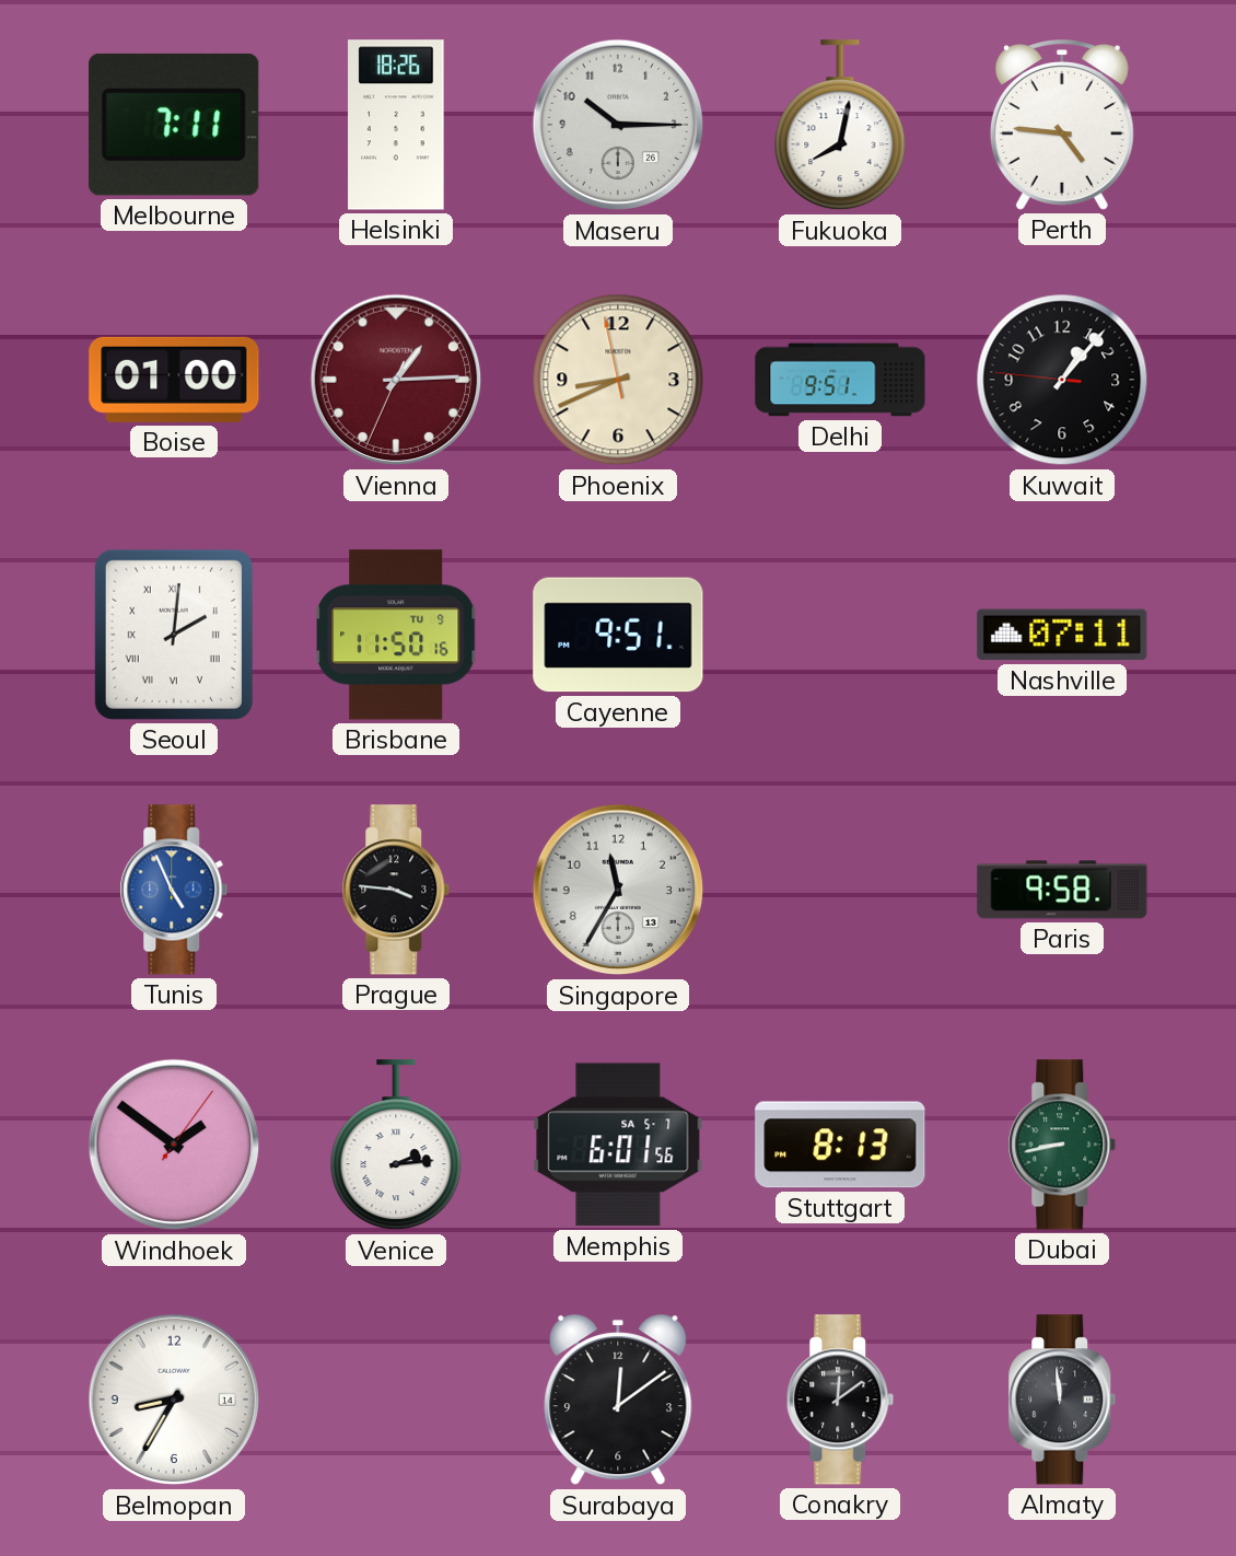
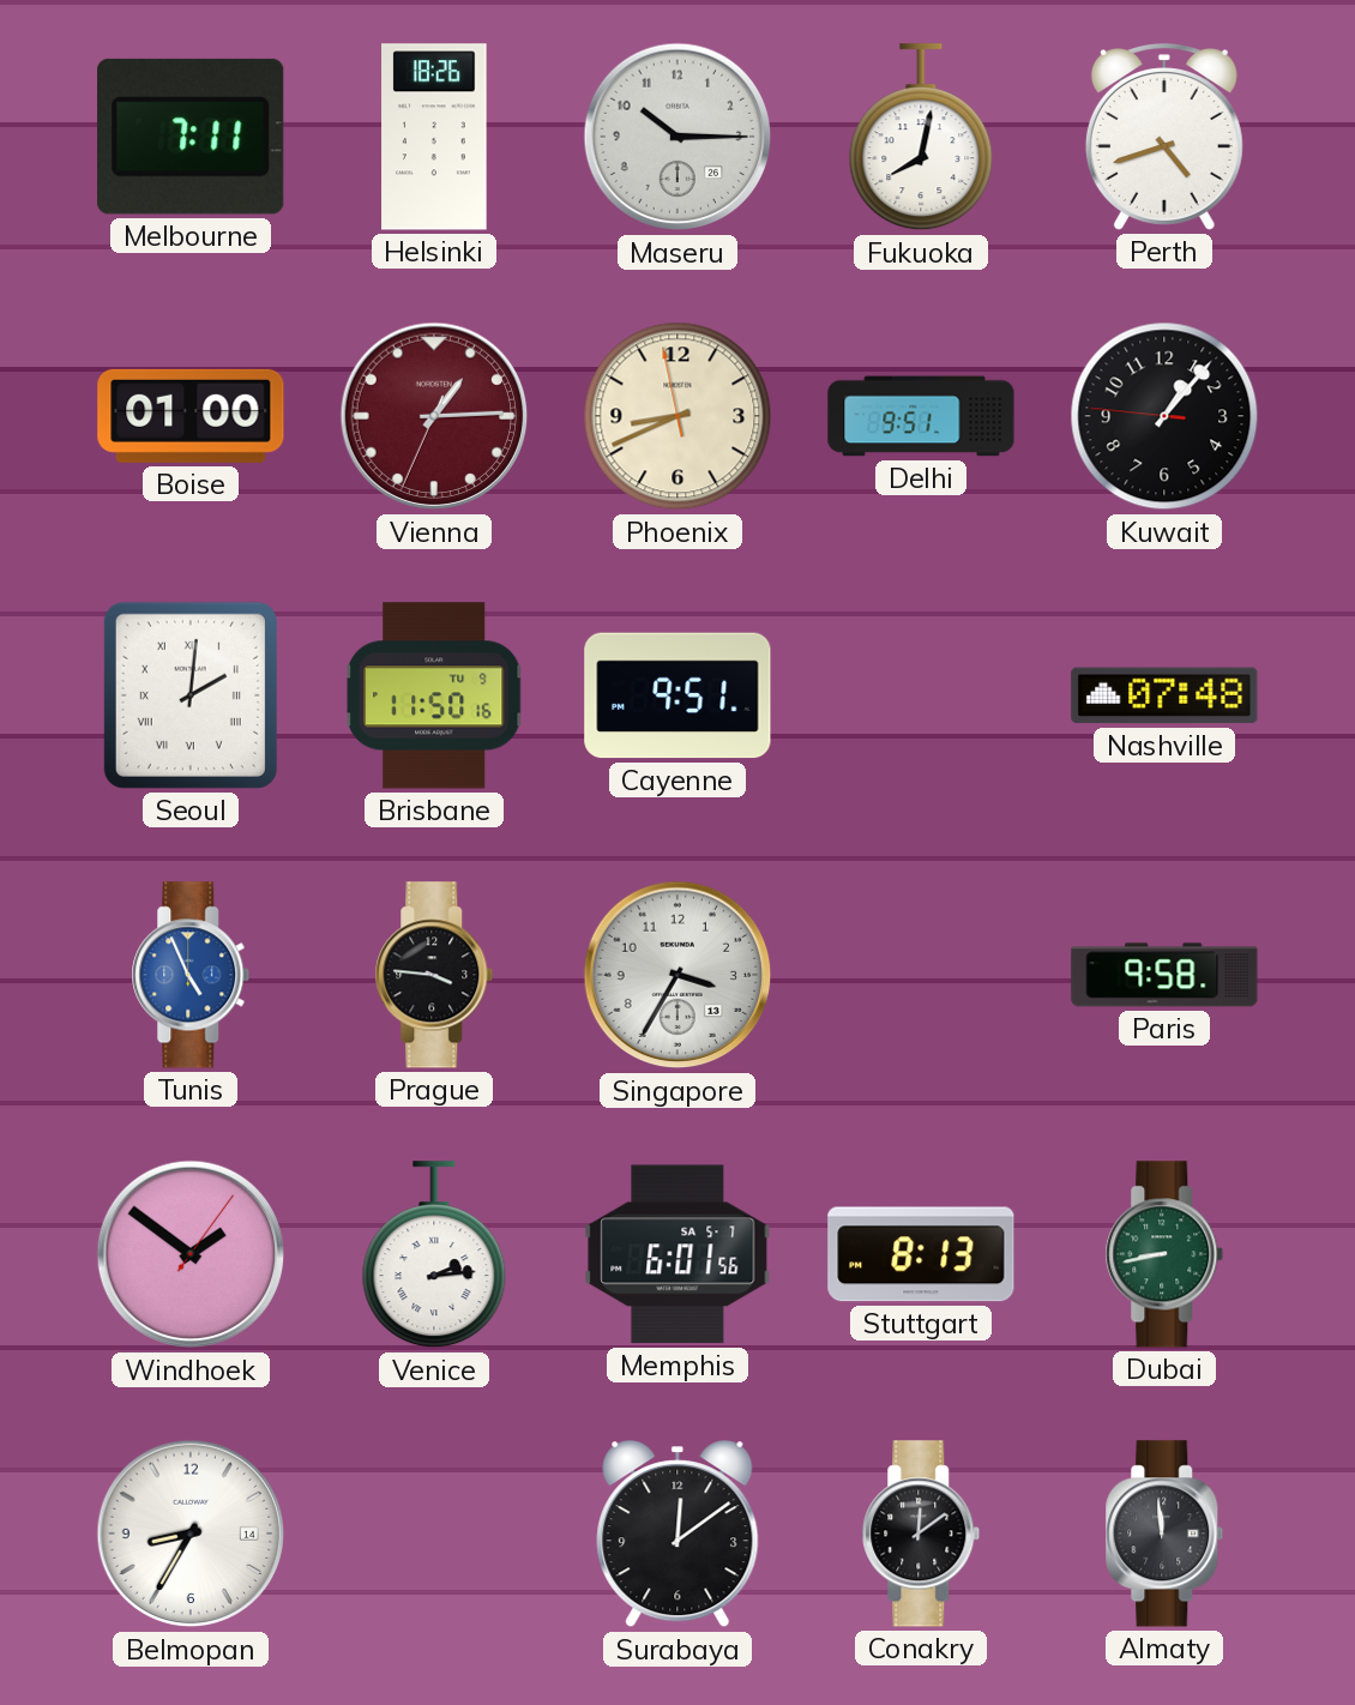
Perth: 4:46 -> 4:42
Nashville: 07:11 -> 07:48
Singapore: 11:35 -> 3:35
